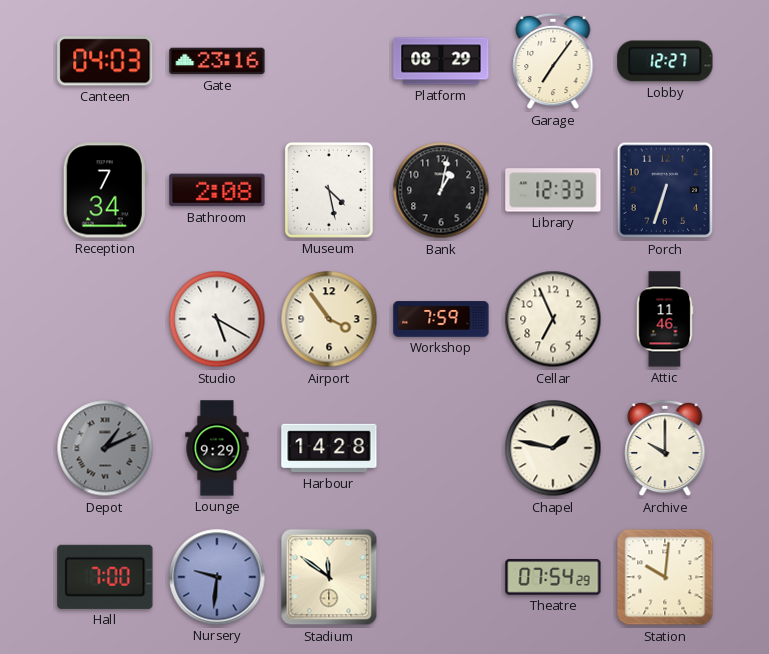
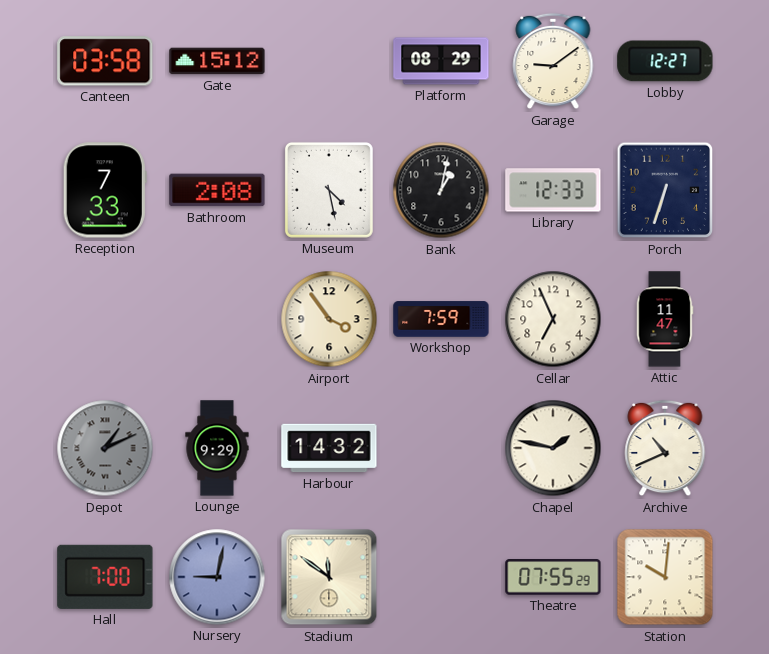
Canteen: 04:03 -> 03:58
Gate: 23:16 -> 15:12
Garage: 7:06 -> 9:09
Reception: 7:34 -> 7:33
Studio: 5:20 -> none
Attic: 11:46 -> 11:47
Harbour: 14:28 -> 14:32
Archive: 10:00 -> 10:41
Nursery: 9:31 -> 9:02
Theatre: 07:54 -> 07:55
